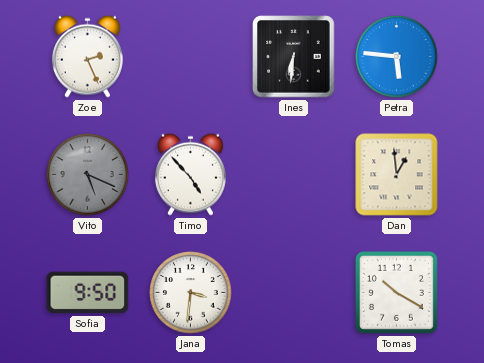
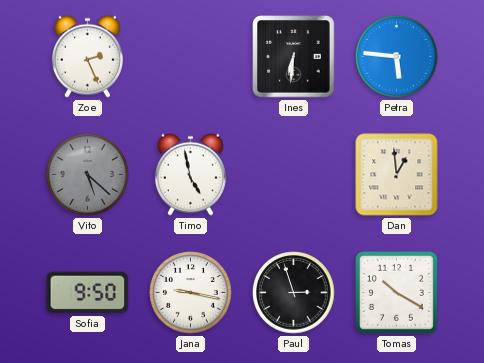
Vito: 5:19 -> 5:22
Timo: 4:53 -> 4:58
Jana: 3:31 -> 9:17
Paul: none -> 2:57
